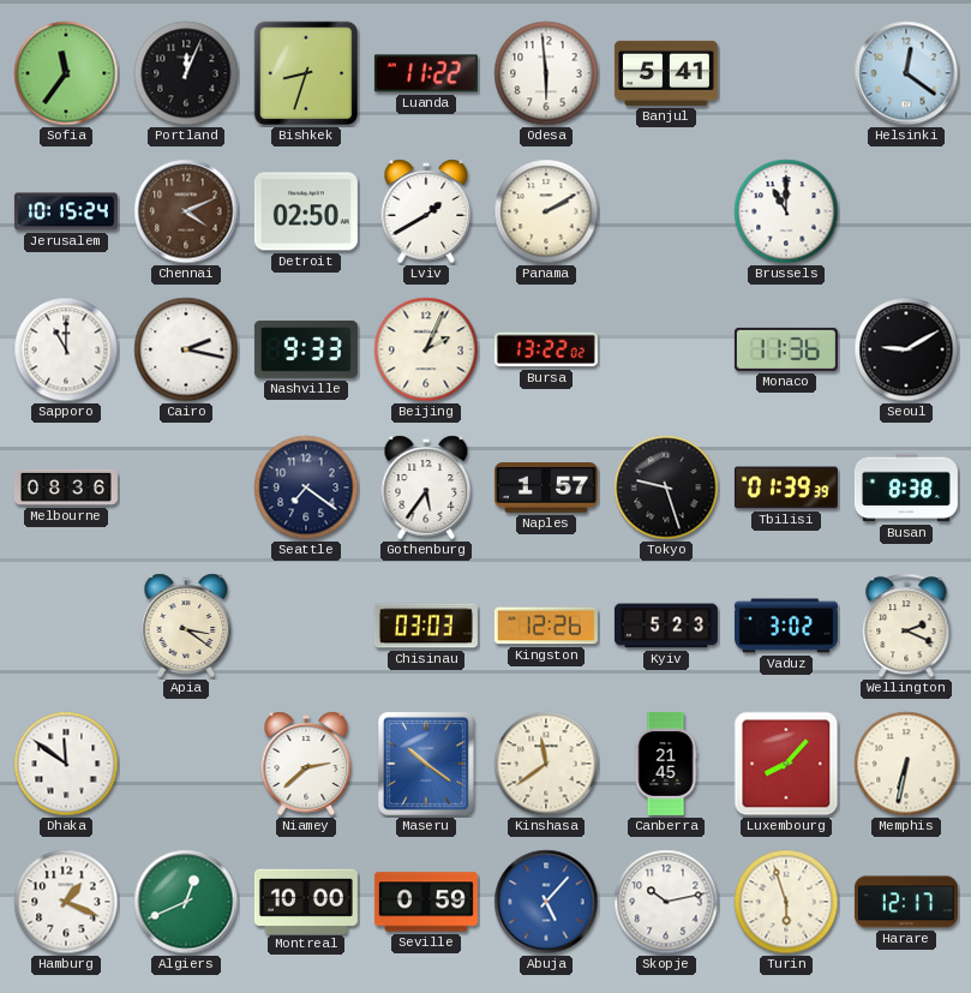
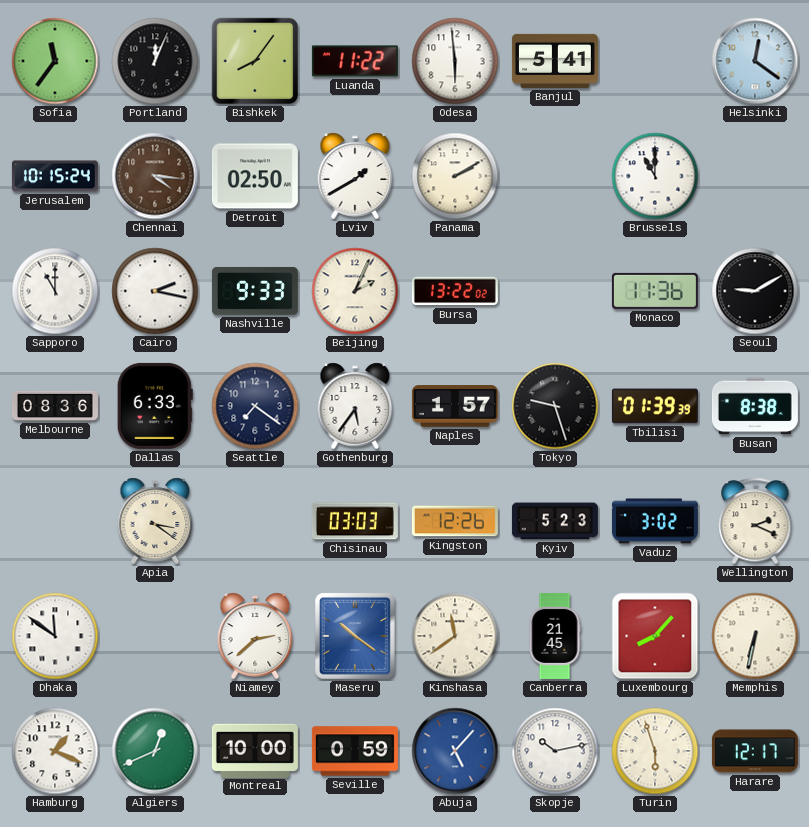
Bishkek: 8:33 -> 8:06
Chennai: 4:11 -> 4:16
Dallas: none -> 6:33
